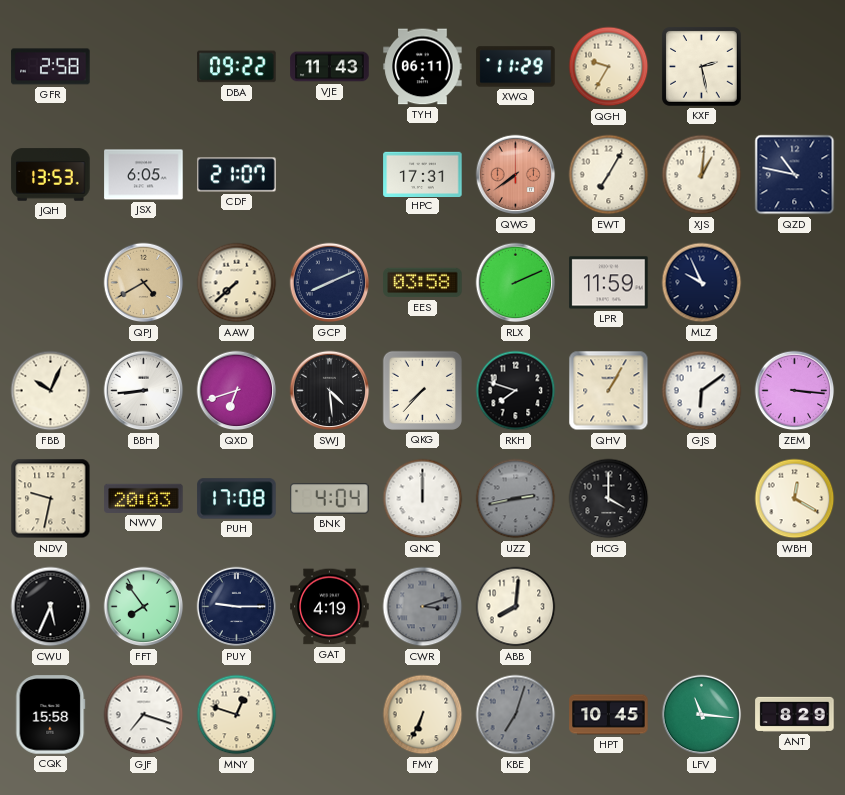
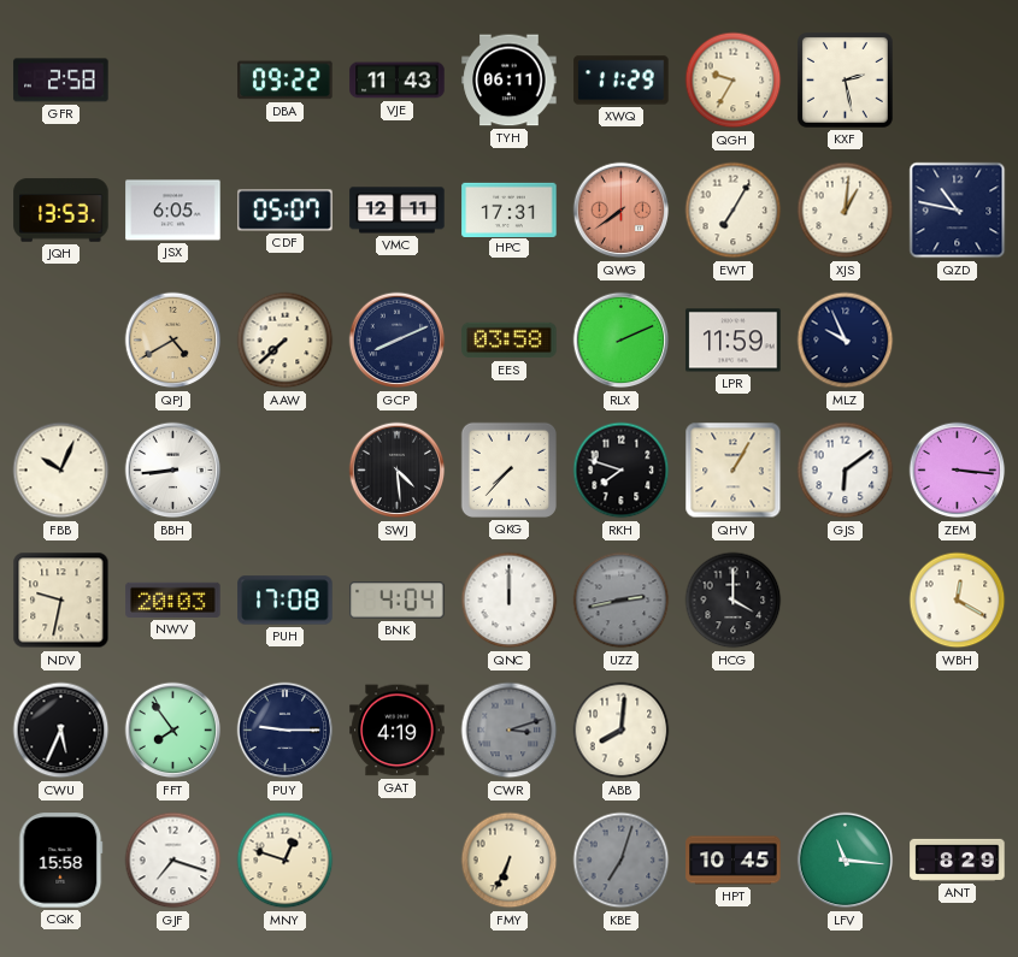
CDF: 21:07 -> 05:07
VMC: none -> 12:11
QXD: 6:42 -> none
